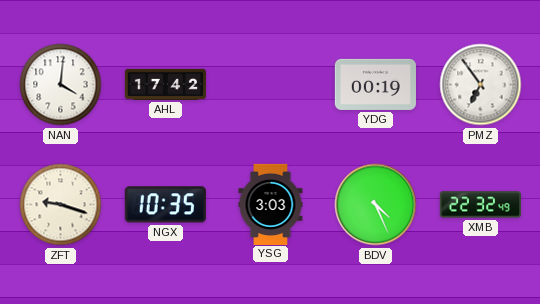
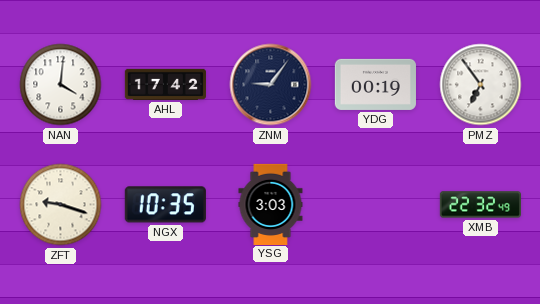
ZNM: none -> 9:06
BDV: 4:26 -> none
